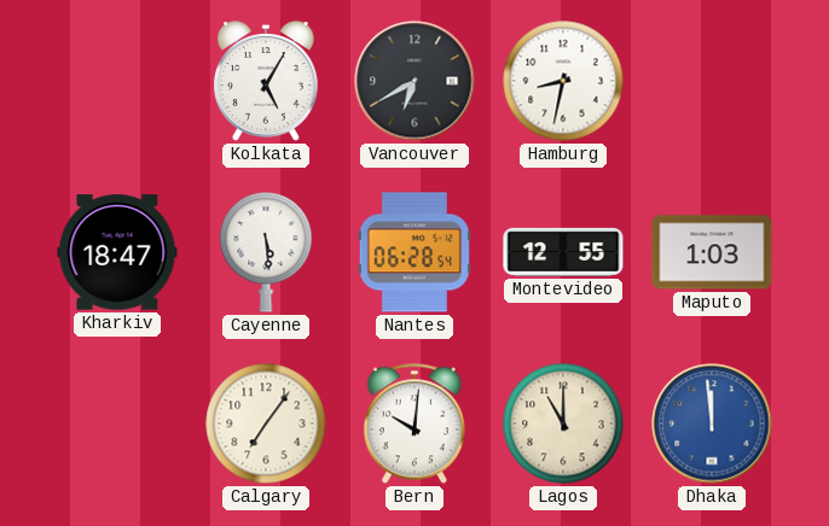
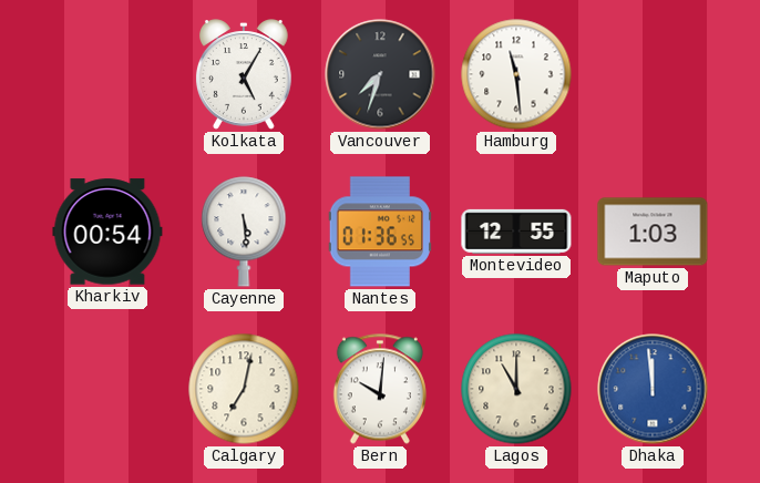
Vancouver: 6:40 -> 7:33
Hamburg: 8:32 -> 11:29
Kharkiv: 18:47 -> 00:54
Nantes: 06:28 -> 01:36
Calgary: 7:06 -> 7:02
